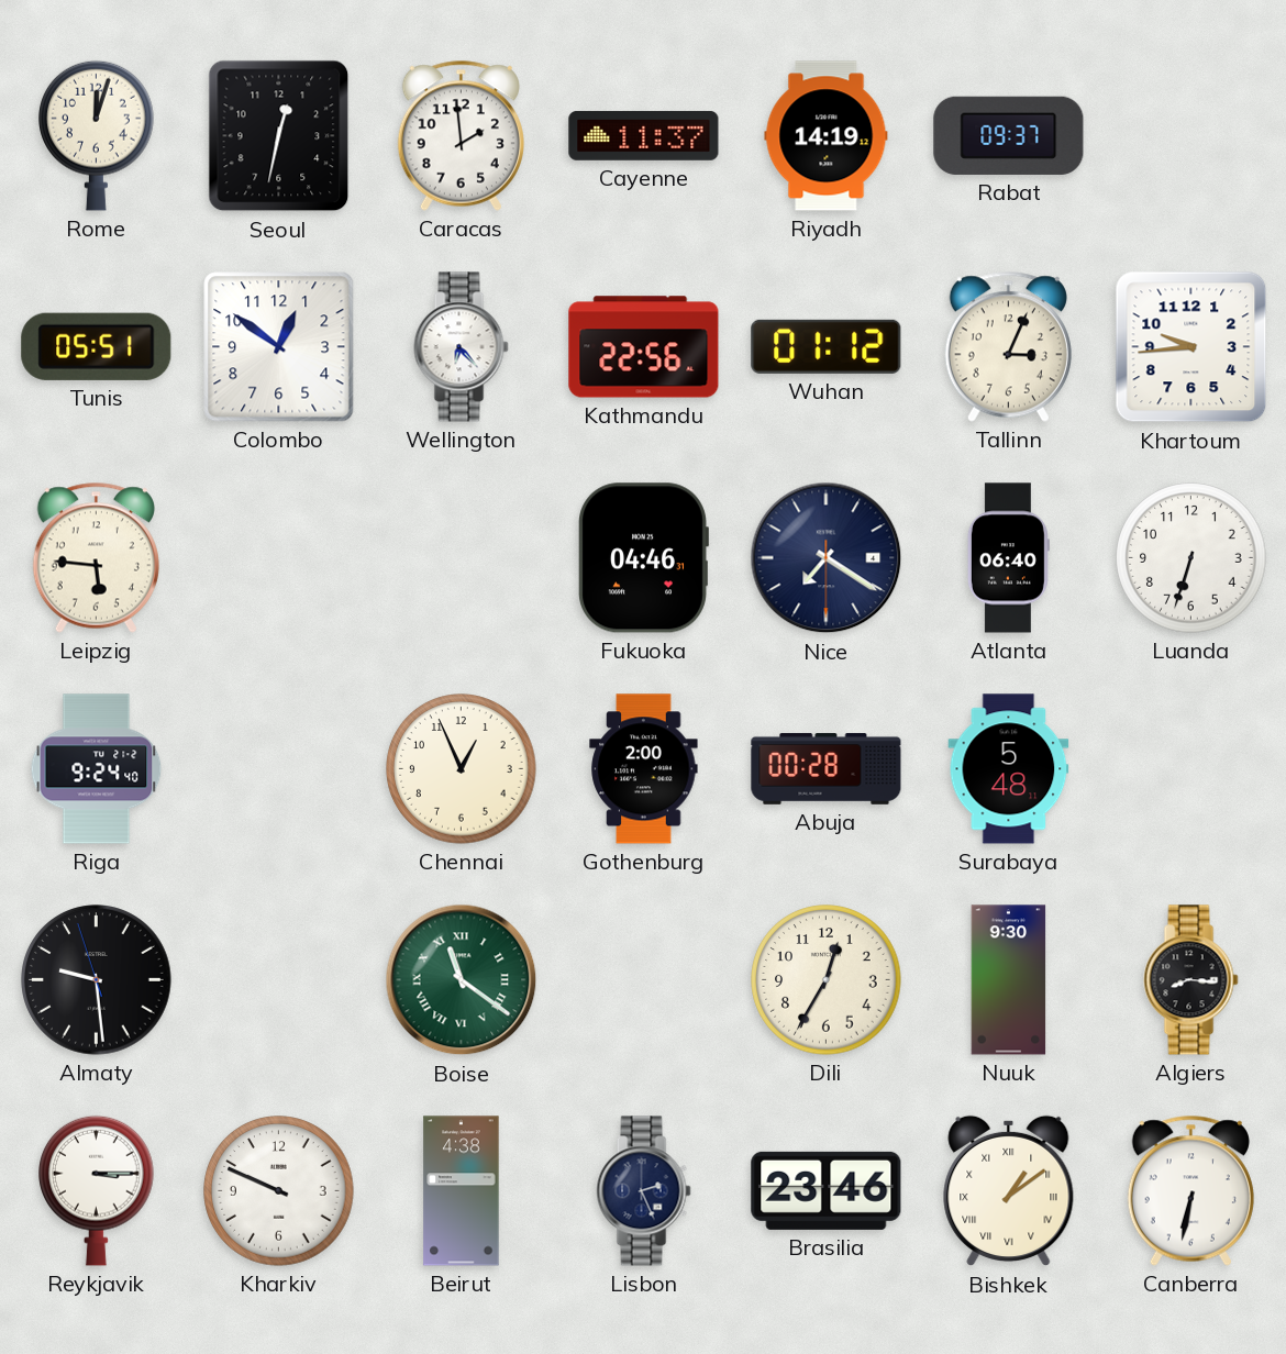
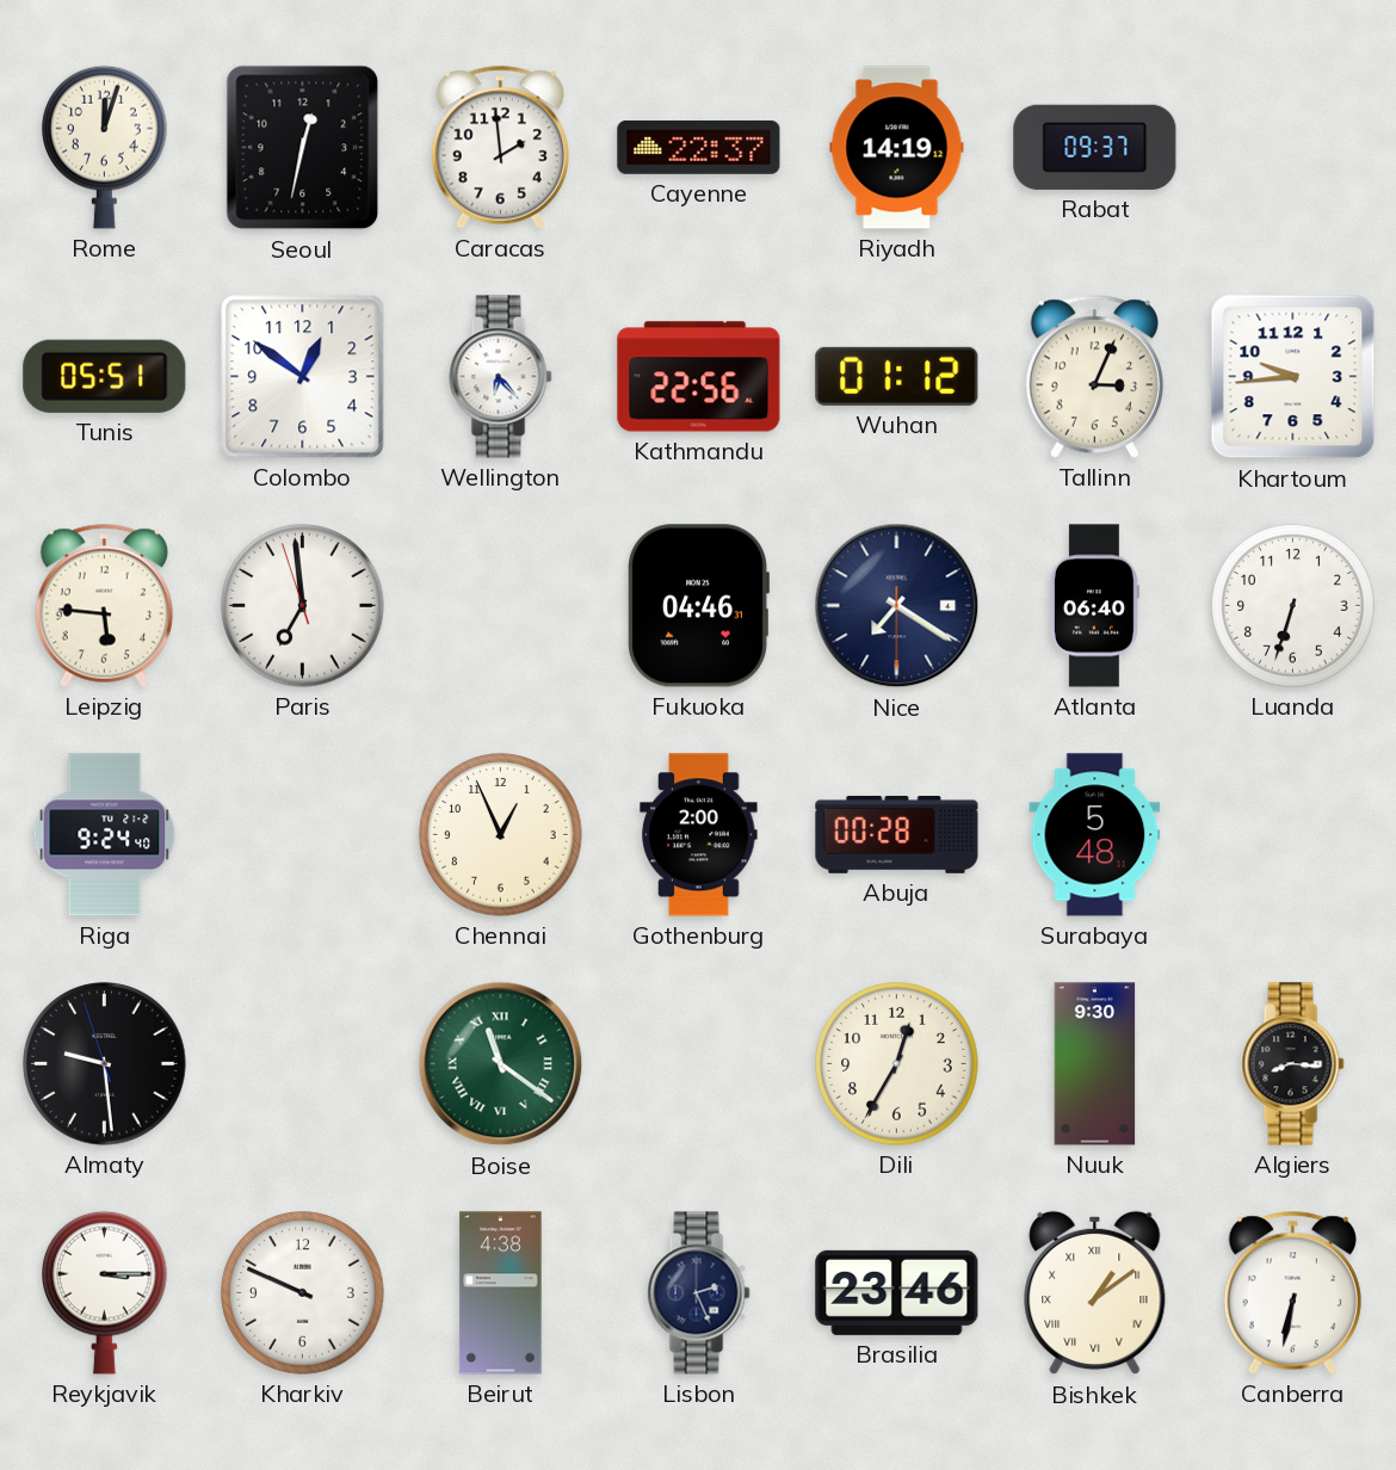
Cayenne: 11:37 -> 22:37
Paris: none -> 6:58
